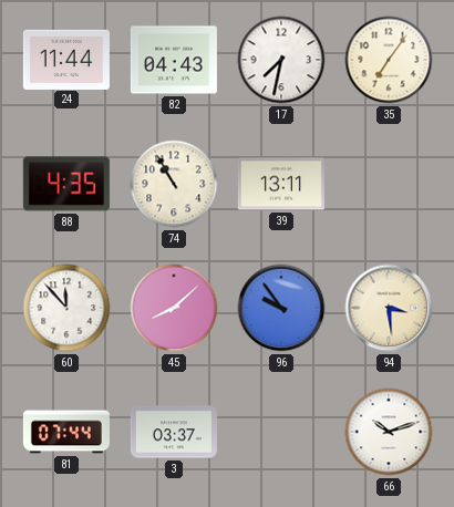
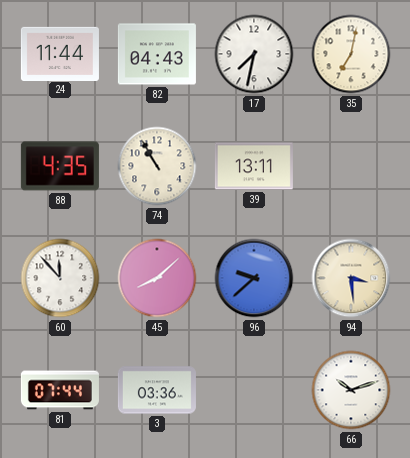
35: 7:06 -> 7:02
96: 9:54 -> 9:38
3: 03:37 -> 03:36
